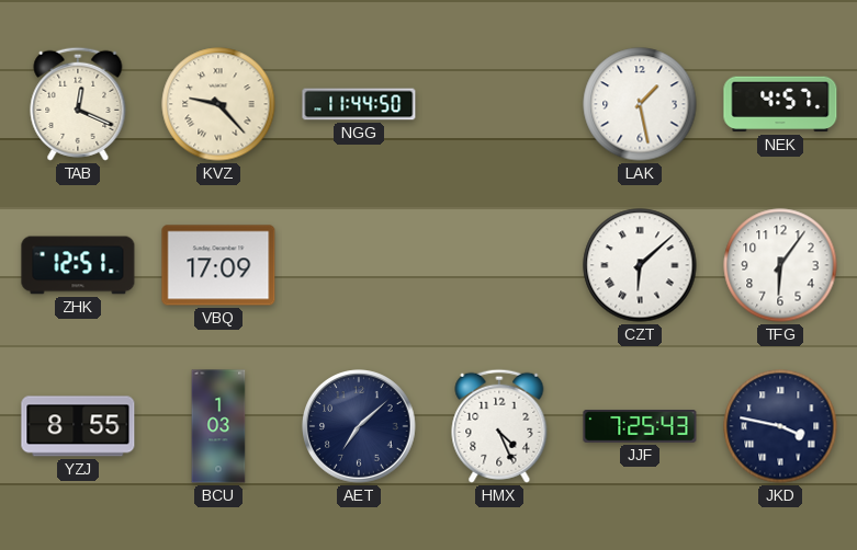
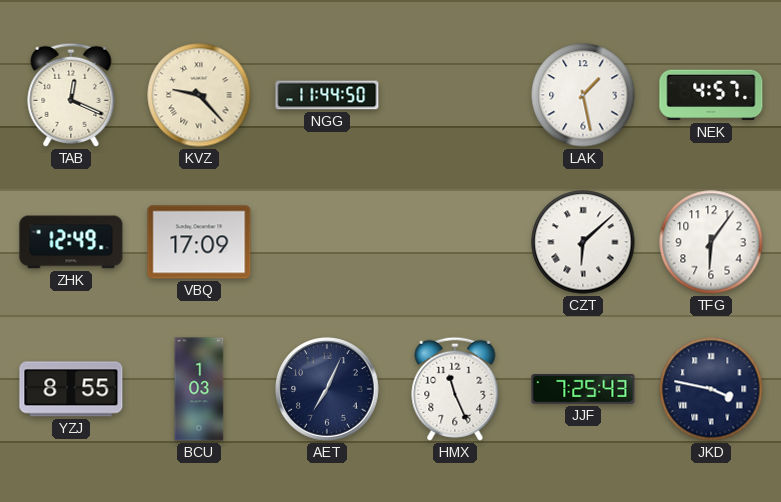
ZHK: 12:51 -> 12:49
AET: 7:08 -> 7:04
HMX: 4:26 -> 11:26
